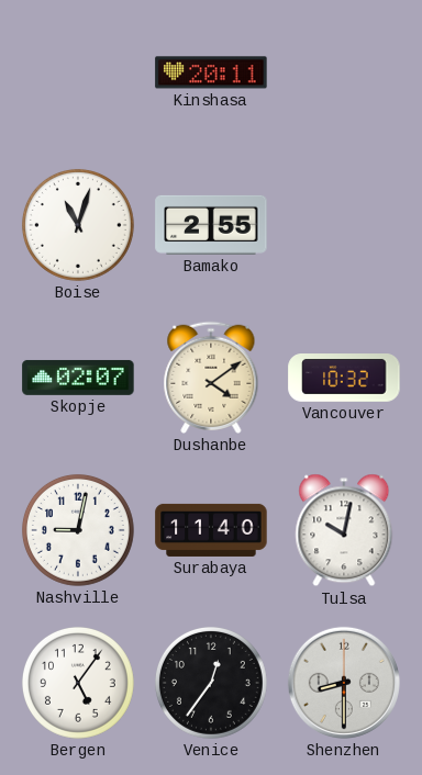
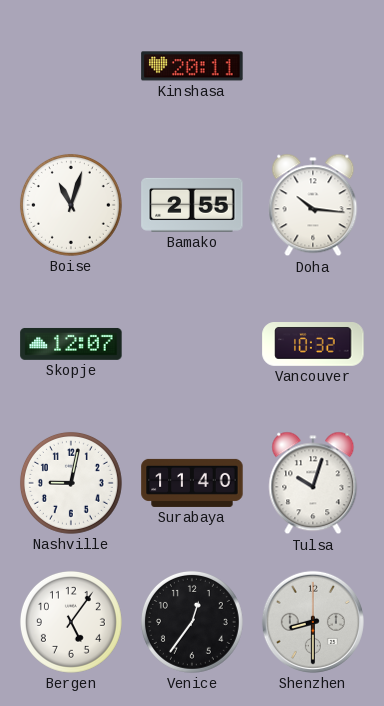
Doha: none -> 10:16
Skopje: 02:07 -> 12:07
Dushanbe: 4:09 -> none
Tulsa: 10:02 -> 10:03
